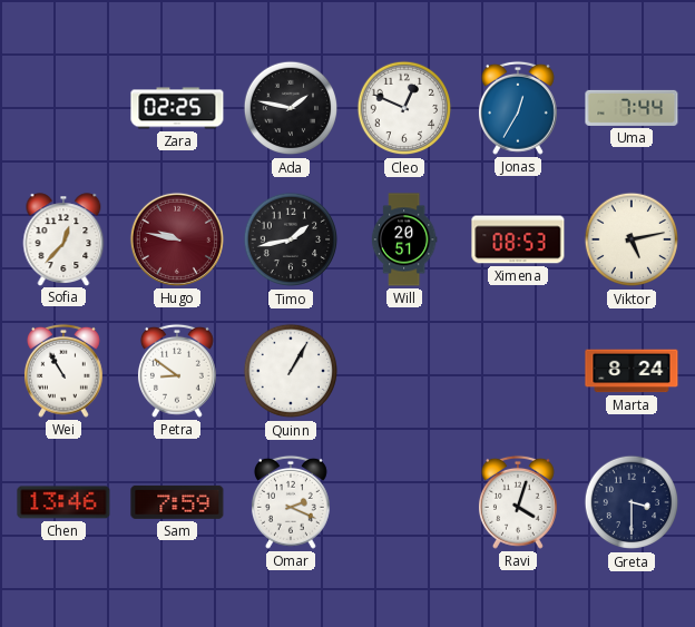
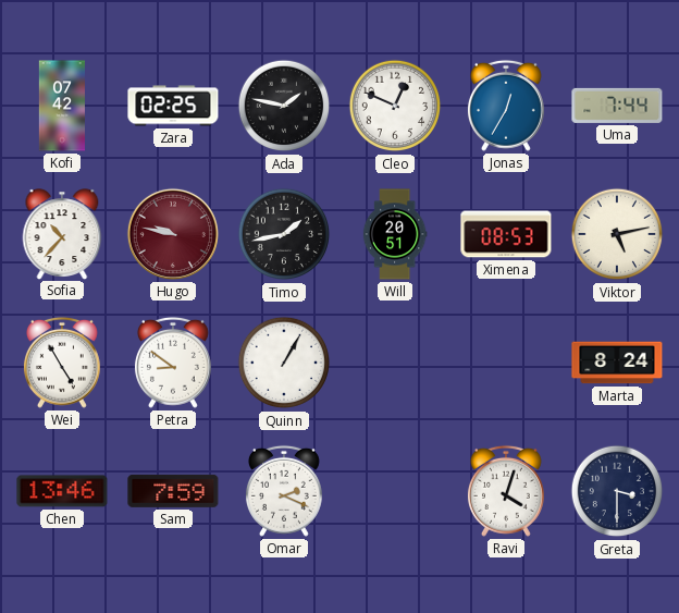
Kofi: none -> 07:42
Sofia: 12:37 -> 10:37
Wei: 10:55 -> 4:55
